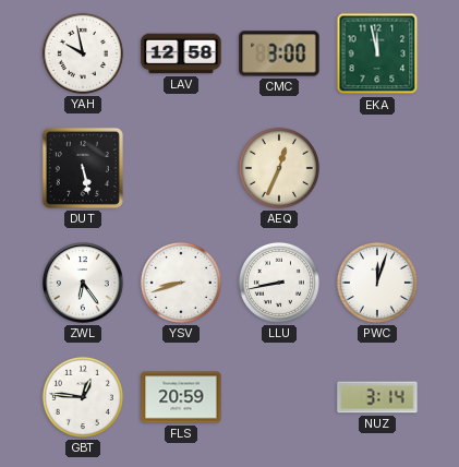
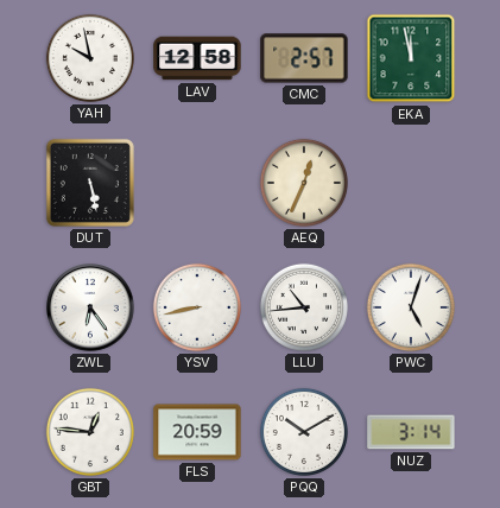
CMC: 3:00 -> 2:57
YSV: 8:42 -> 8:43
LLU: 8:43 -> 10:44
PWC: 12:03 -> 5:03
PQQ: none -> 10:10
